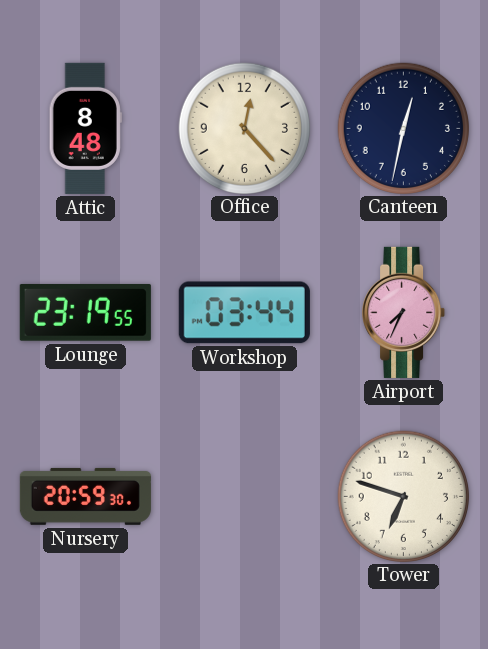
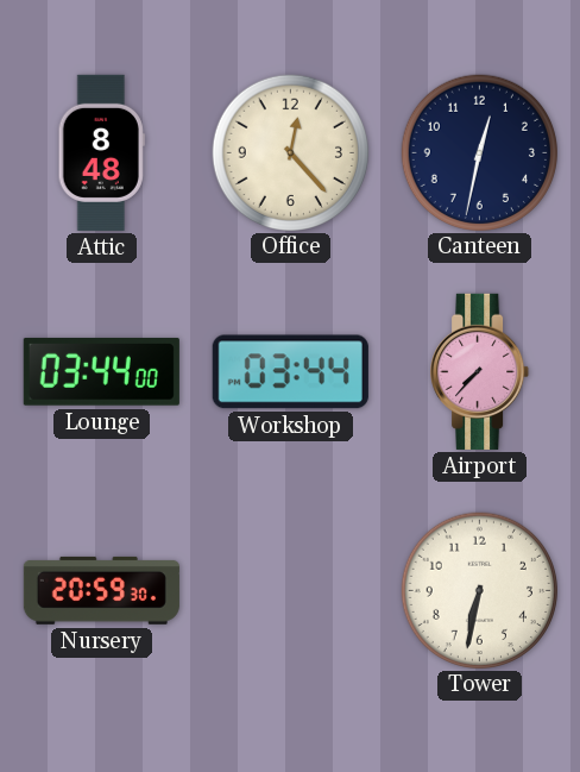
Lounge: 23:19 -> 03:44
Airport: 7:34 -> 7:37
Tower: 6:48 -> 6:32
